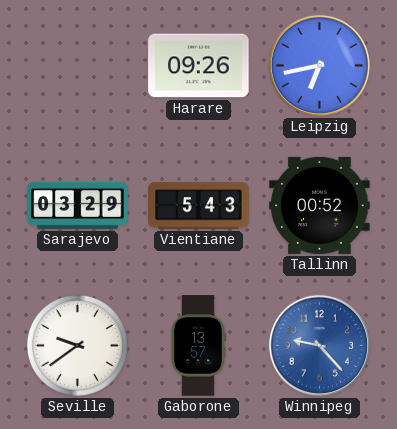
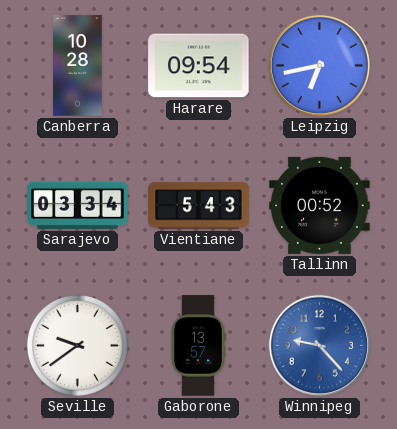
Canberra: none -> 10:28
Harare: 09:26 -> 09:54
Sarajevo: 03:29 -> 03:34
